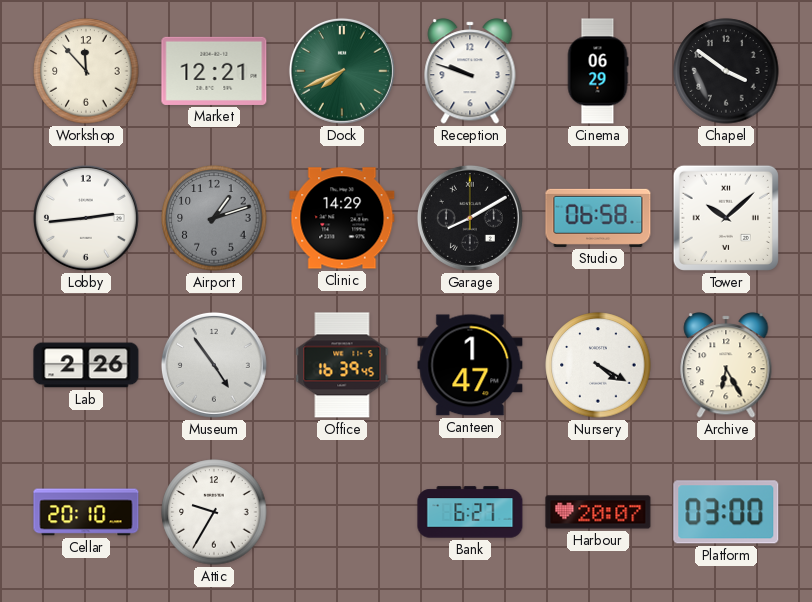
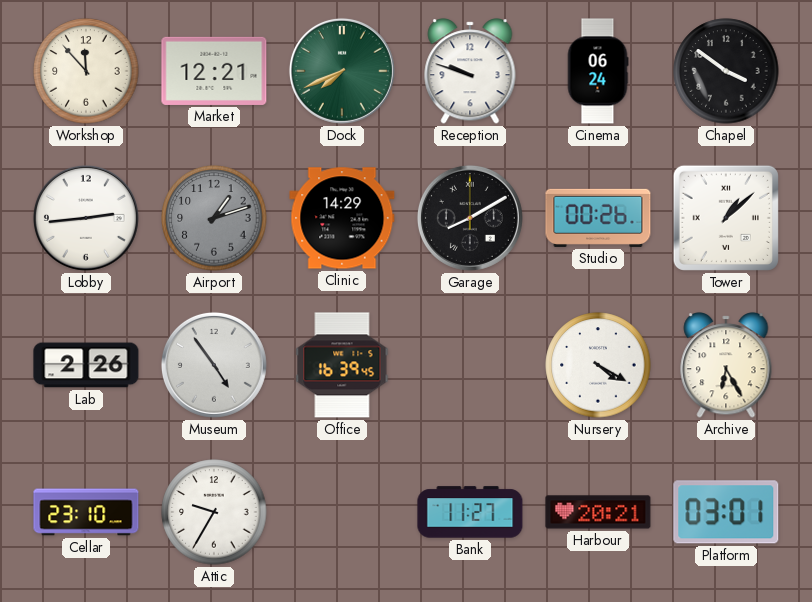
Cinema: 06:29 -> 06:24
Studio: 06:58 -> 00:26
Tower: 10:08 -> 1:08
Canteen: 1:47 -> none
Cellar: 20:10 -> 23:10
Bank: 6:27 -> 11:27
Harbour: 20:07 -> 20:21
Platform: 03:00 -> 03:01
